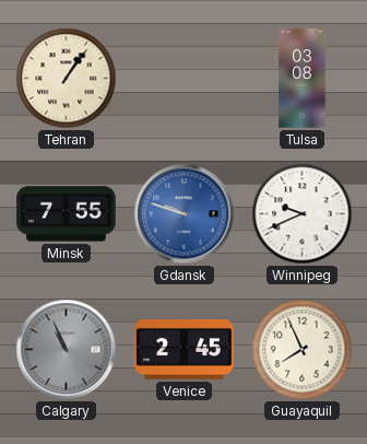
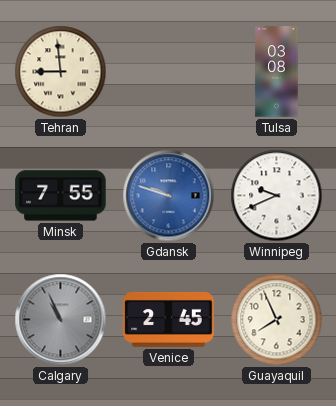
Tehran: 1:06 -> 8:59
